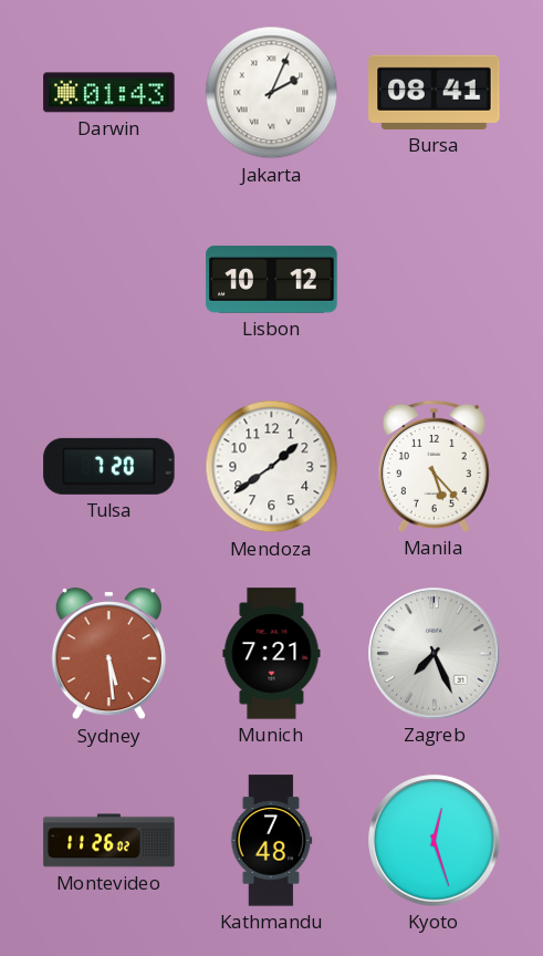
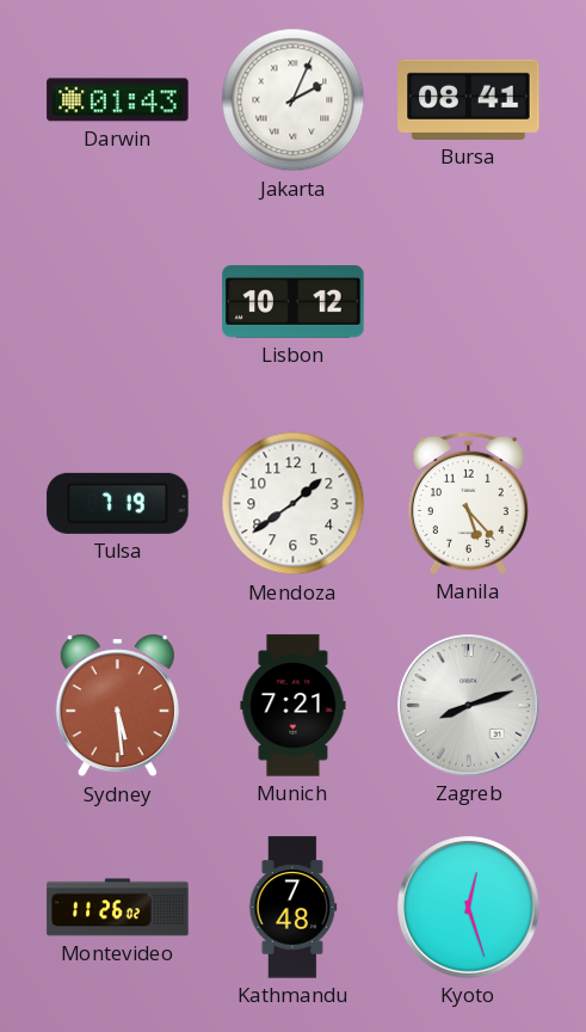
Tulsa: 7:20 -> 7:19
Zagreb: 7:26 -> 8:12
